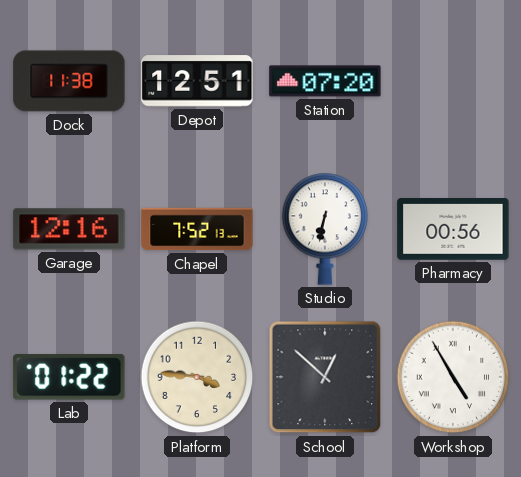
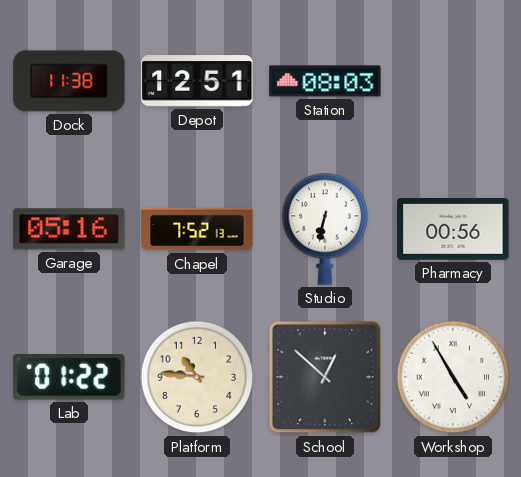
Station: 07:20 -> 08:03
Garage: 12:16 -> 05:16
Platform: 3:46 -> 10:46
